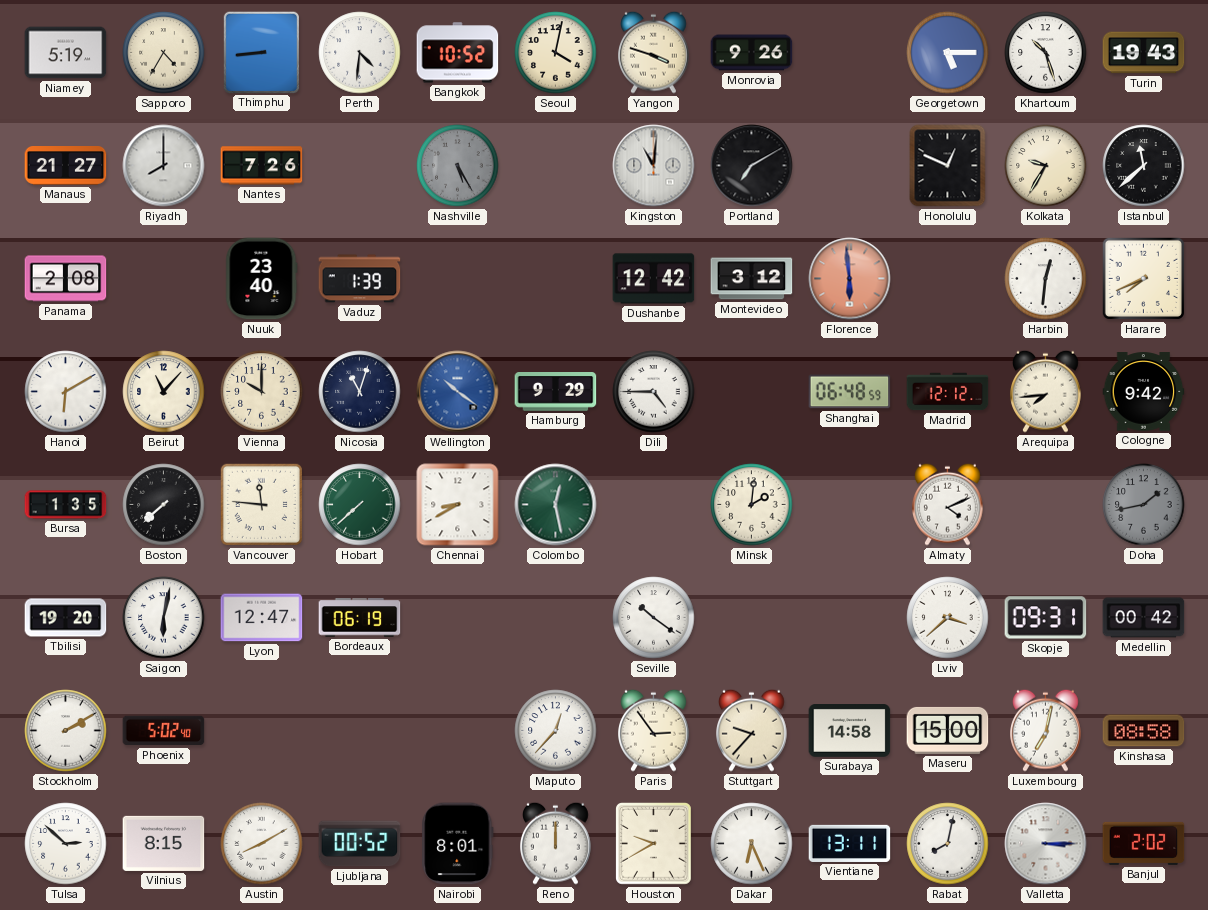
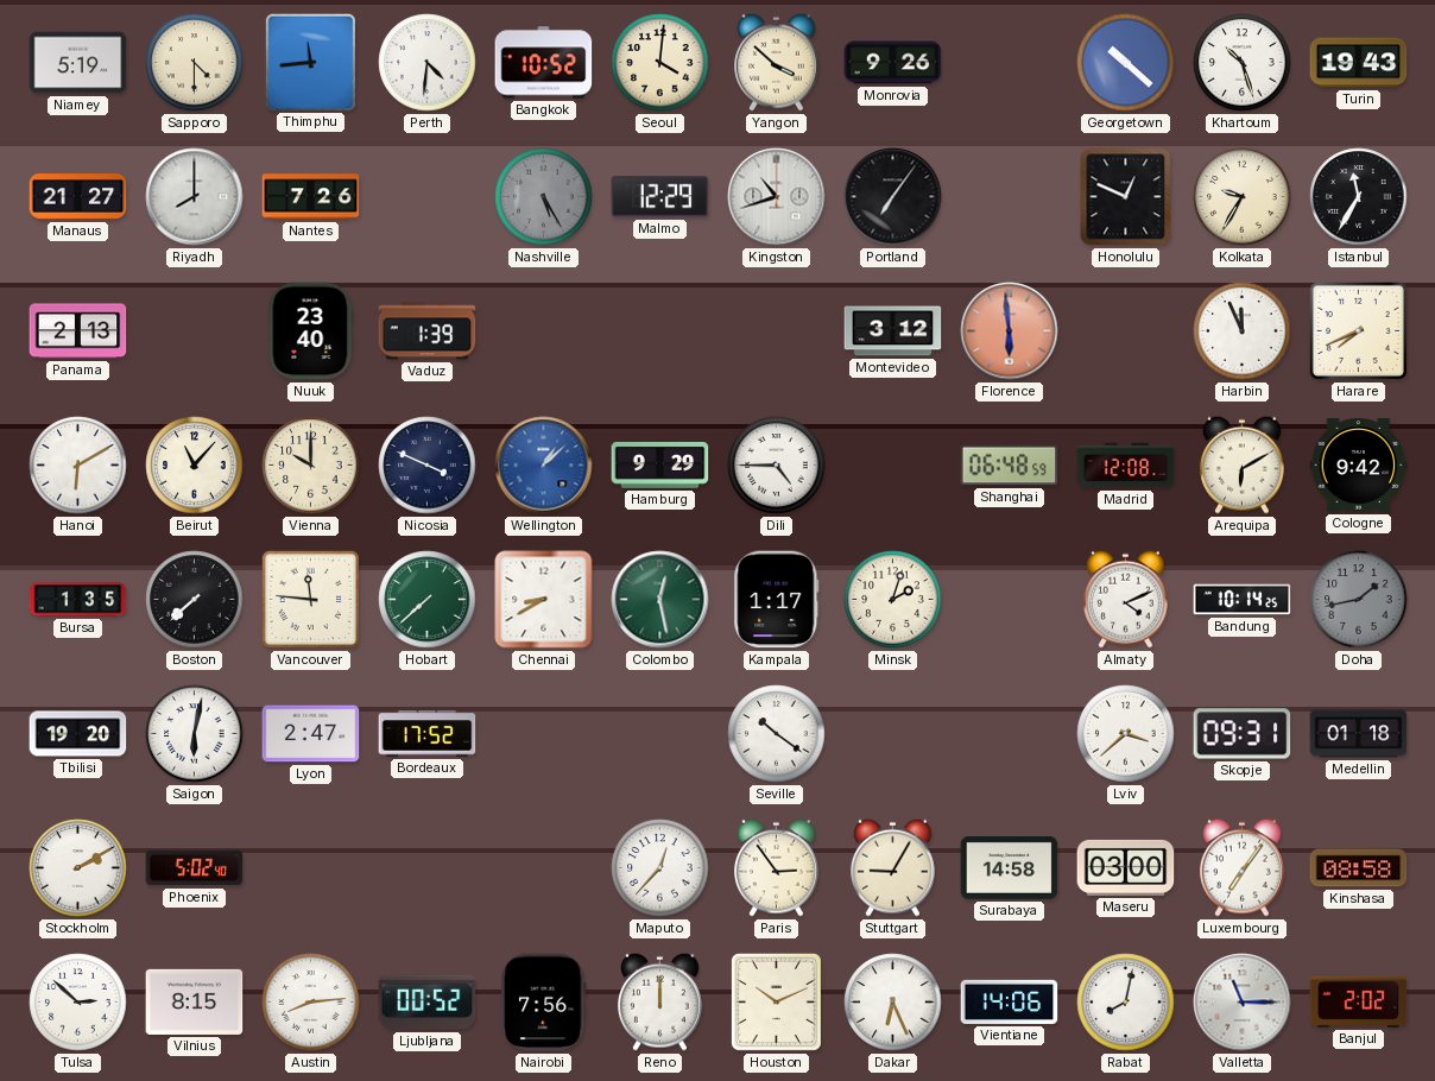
Sapporo: 4:35 -> 4:30
Thimphu: 8:44 -> 11:44
Seoul: 4:02 -> 4:01
Yangon: 3:48 -> 3:52
Georgetown: 5:15 -> 10:22
Malmo: none -> 12:29
Kingston: 11:01 -> 10:42
Portland: 7:10 -> 7:06
Istanbul: 11:38 -> 11:35
Panama: 2:08 -> 2:13
Dushanbe: 12:42 -> none
Harbin: 12:31 -> 11:56
Nicosia: 11:03 -> 3:49
Wellington: 10:21 -> 1:08
Madrid: 12:12 -> 12:08
Arequipa: 7:44 -> 6:10
Kampala: none -> 1:17
Minsk: 2:01 -> 2:03
Bandung: none -> 10:14
Lyon: 12:47 -> 2:47
Bordeaux: 06:19 -> 17:52
Medellin: 00:42 -> 01:18
Stuttgart: 9:37 -> 9:05
Maseru: 15:00 -> 03:00
Luxembourg: 7:02 -> 7:06
Austin: 8:10 -> 8:14
Nairobi: 8:01 -> 7:56
Houston: 9:40 -> 10:11
Vientiane: 13:11 -> 14:06
Valletta: 3:15 -> 11:15
